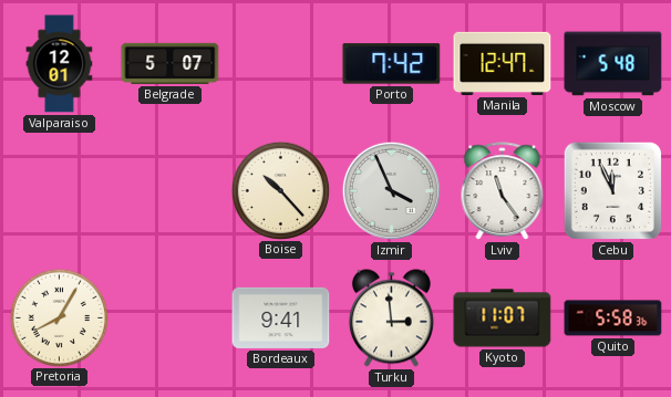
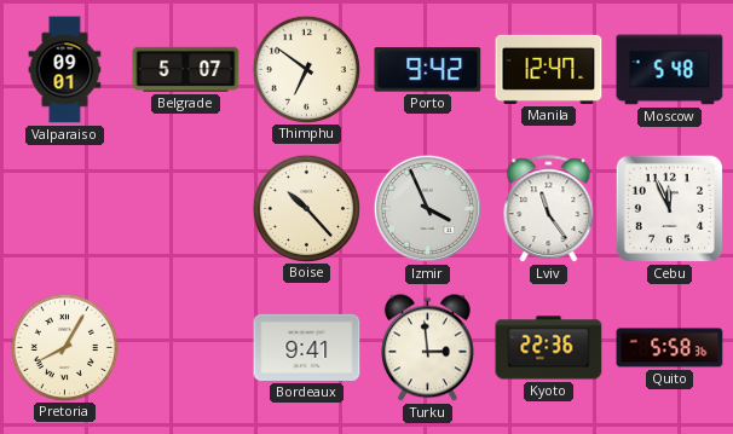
Valparaiso: 12:01 -> 09:01
Thimphu: none -> 6:51
Porto: 7:42 -> 9:42
Kyoto: 11:07 -> 22:36
